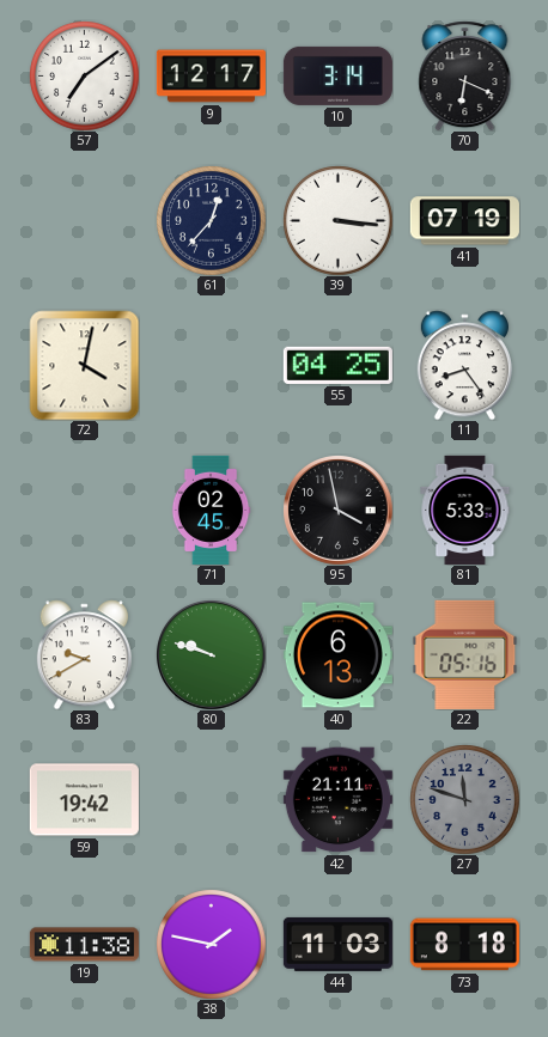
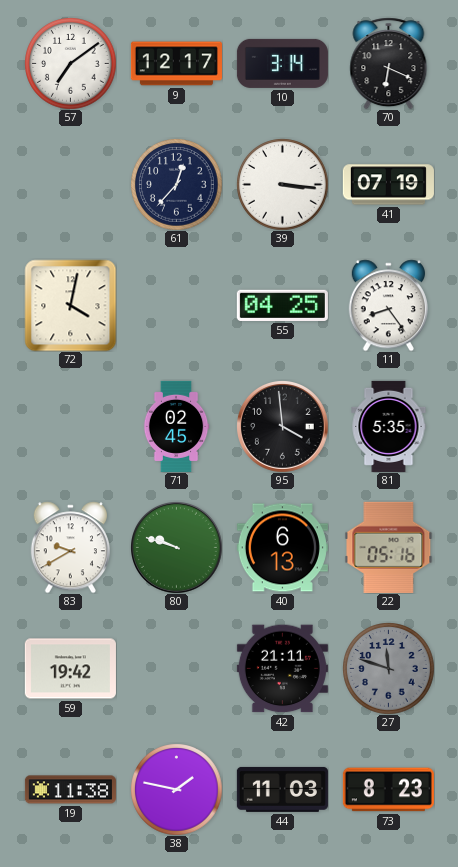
95: 3:58 -> 3:59
81: 5:33 -> 5:35
73: 8:18 -> 8:23
